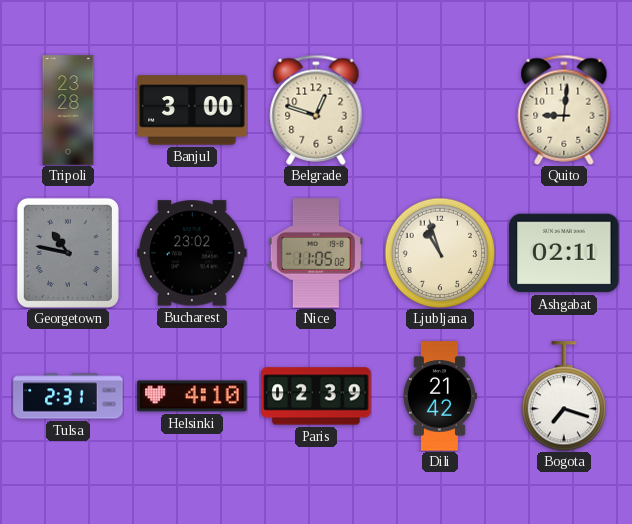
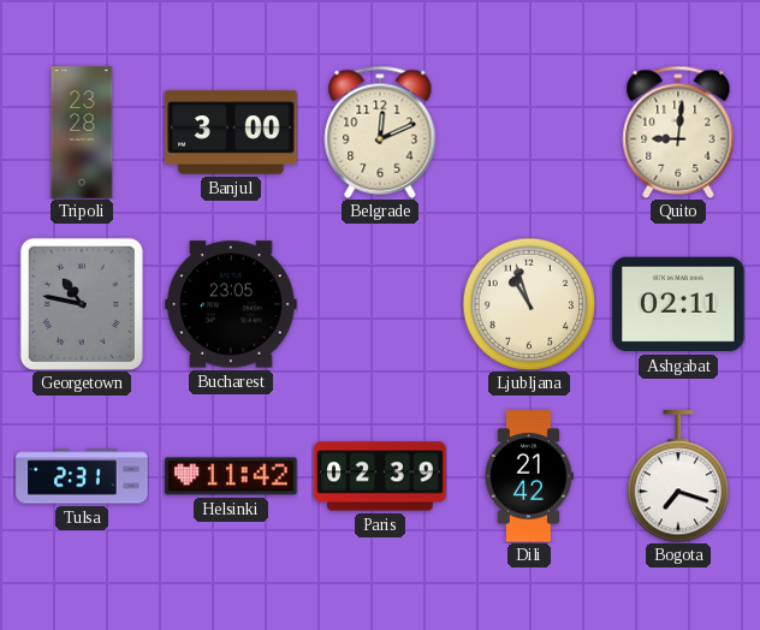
Belgrade: 12:48 -> 12:11
Bucharest: 23:02 -> 23:05
Nice: 11:05 -> none
Helsinki: 4:10 -> 11:42
